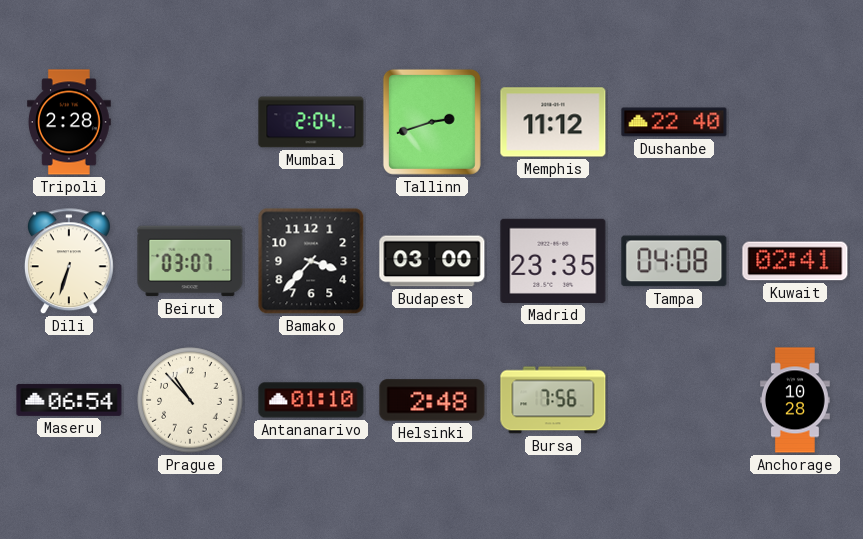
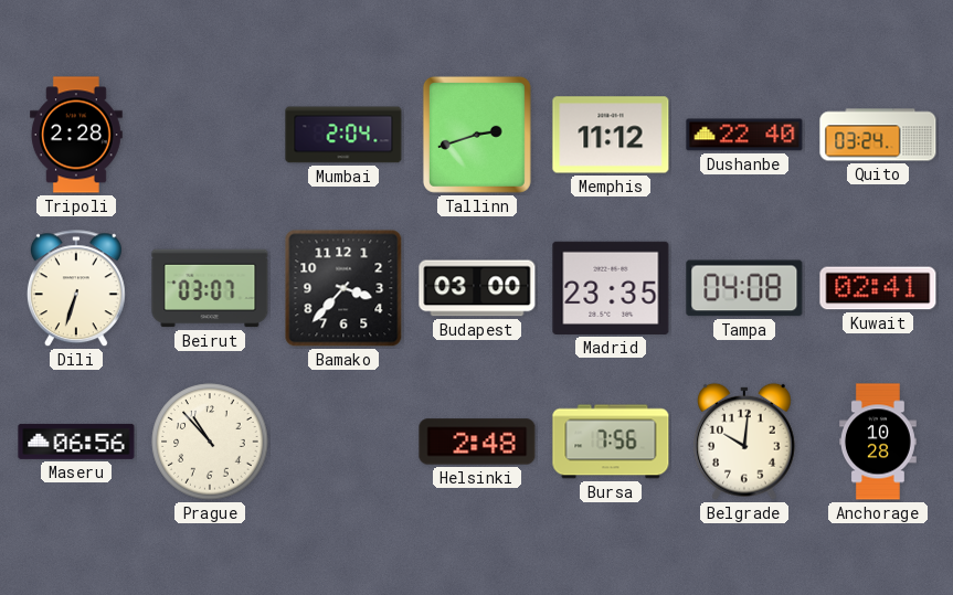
Quito: none -> 03:24
Maseru: 06:54 -> 06:56
Antananarivo: 01:10 -> none
Belgrade: none -> 10:01
